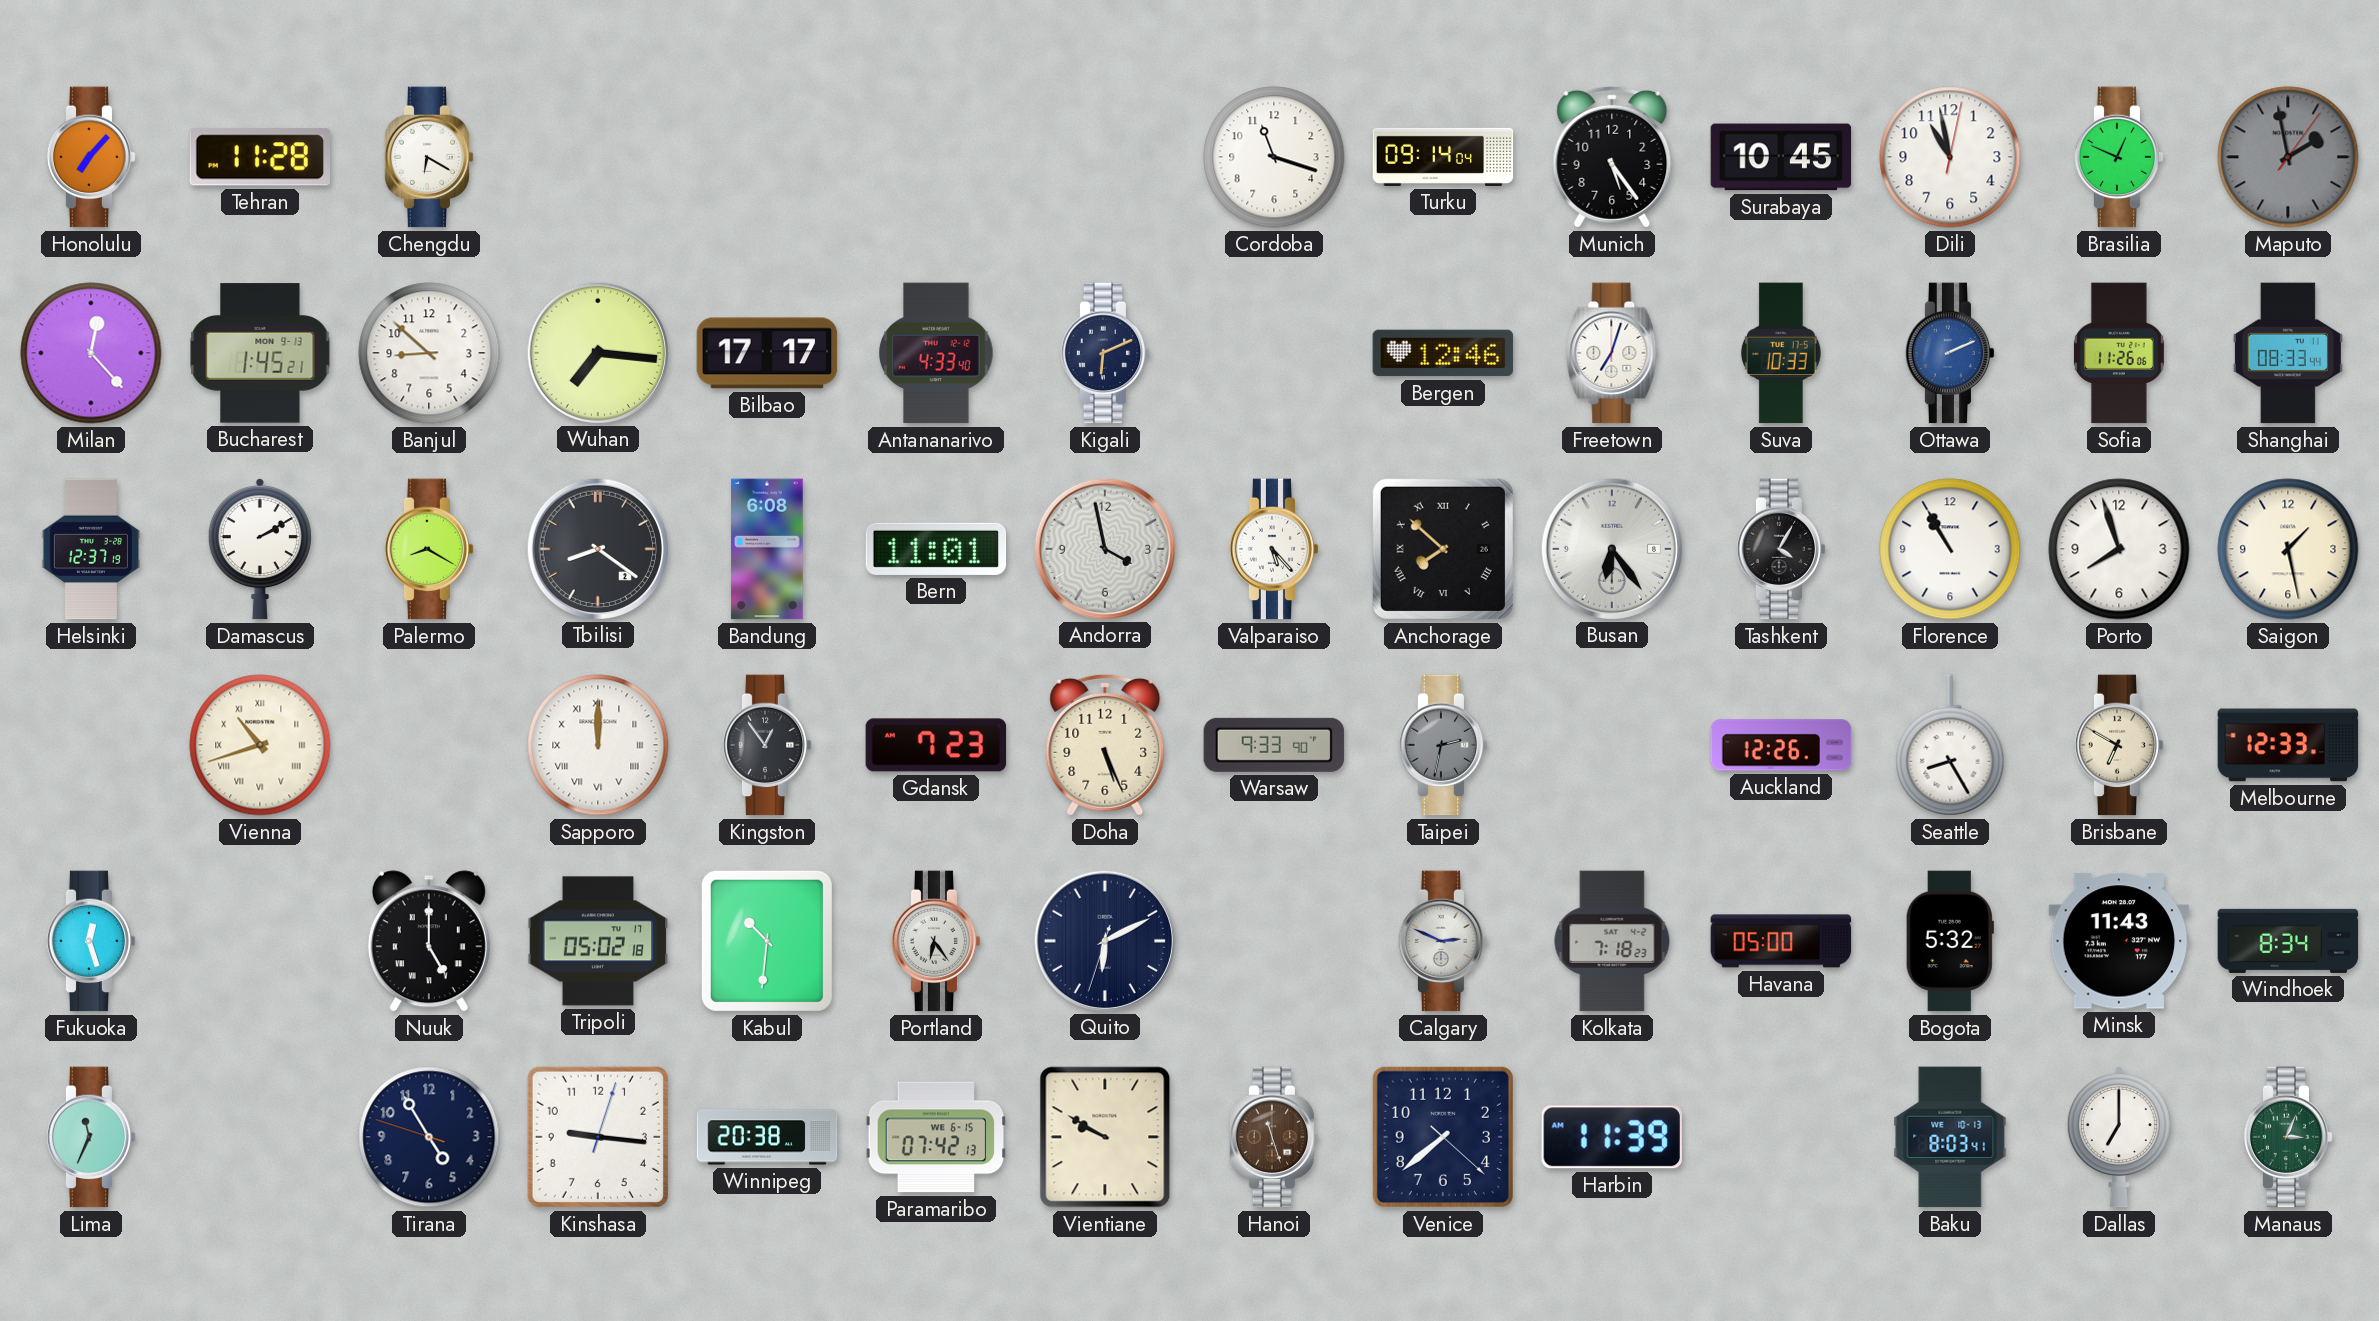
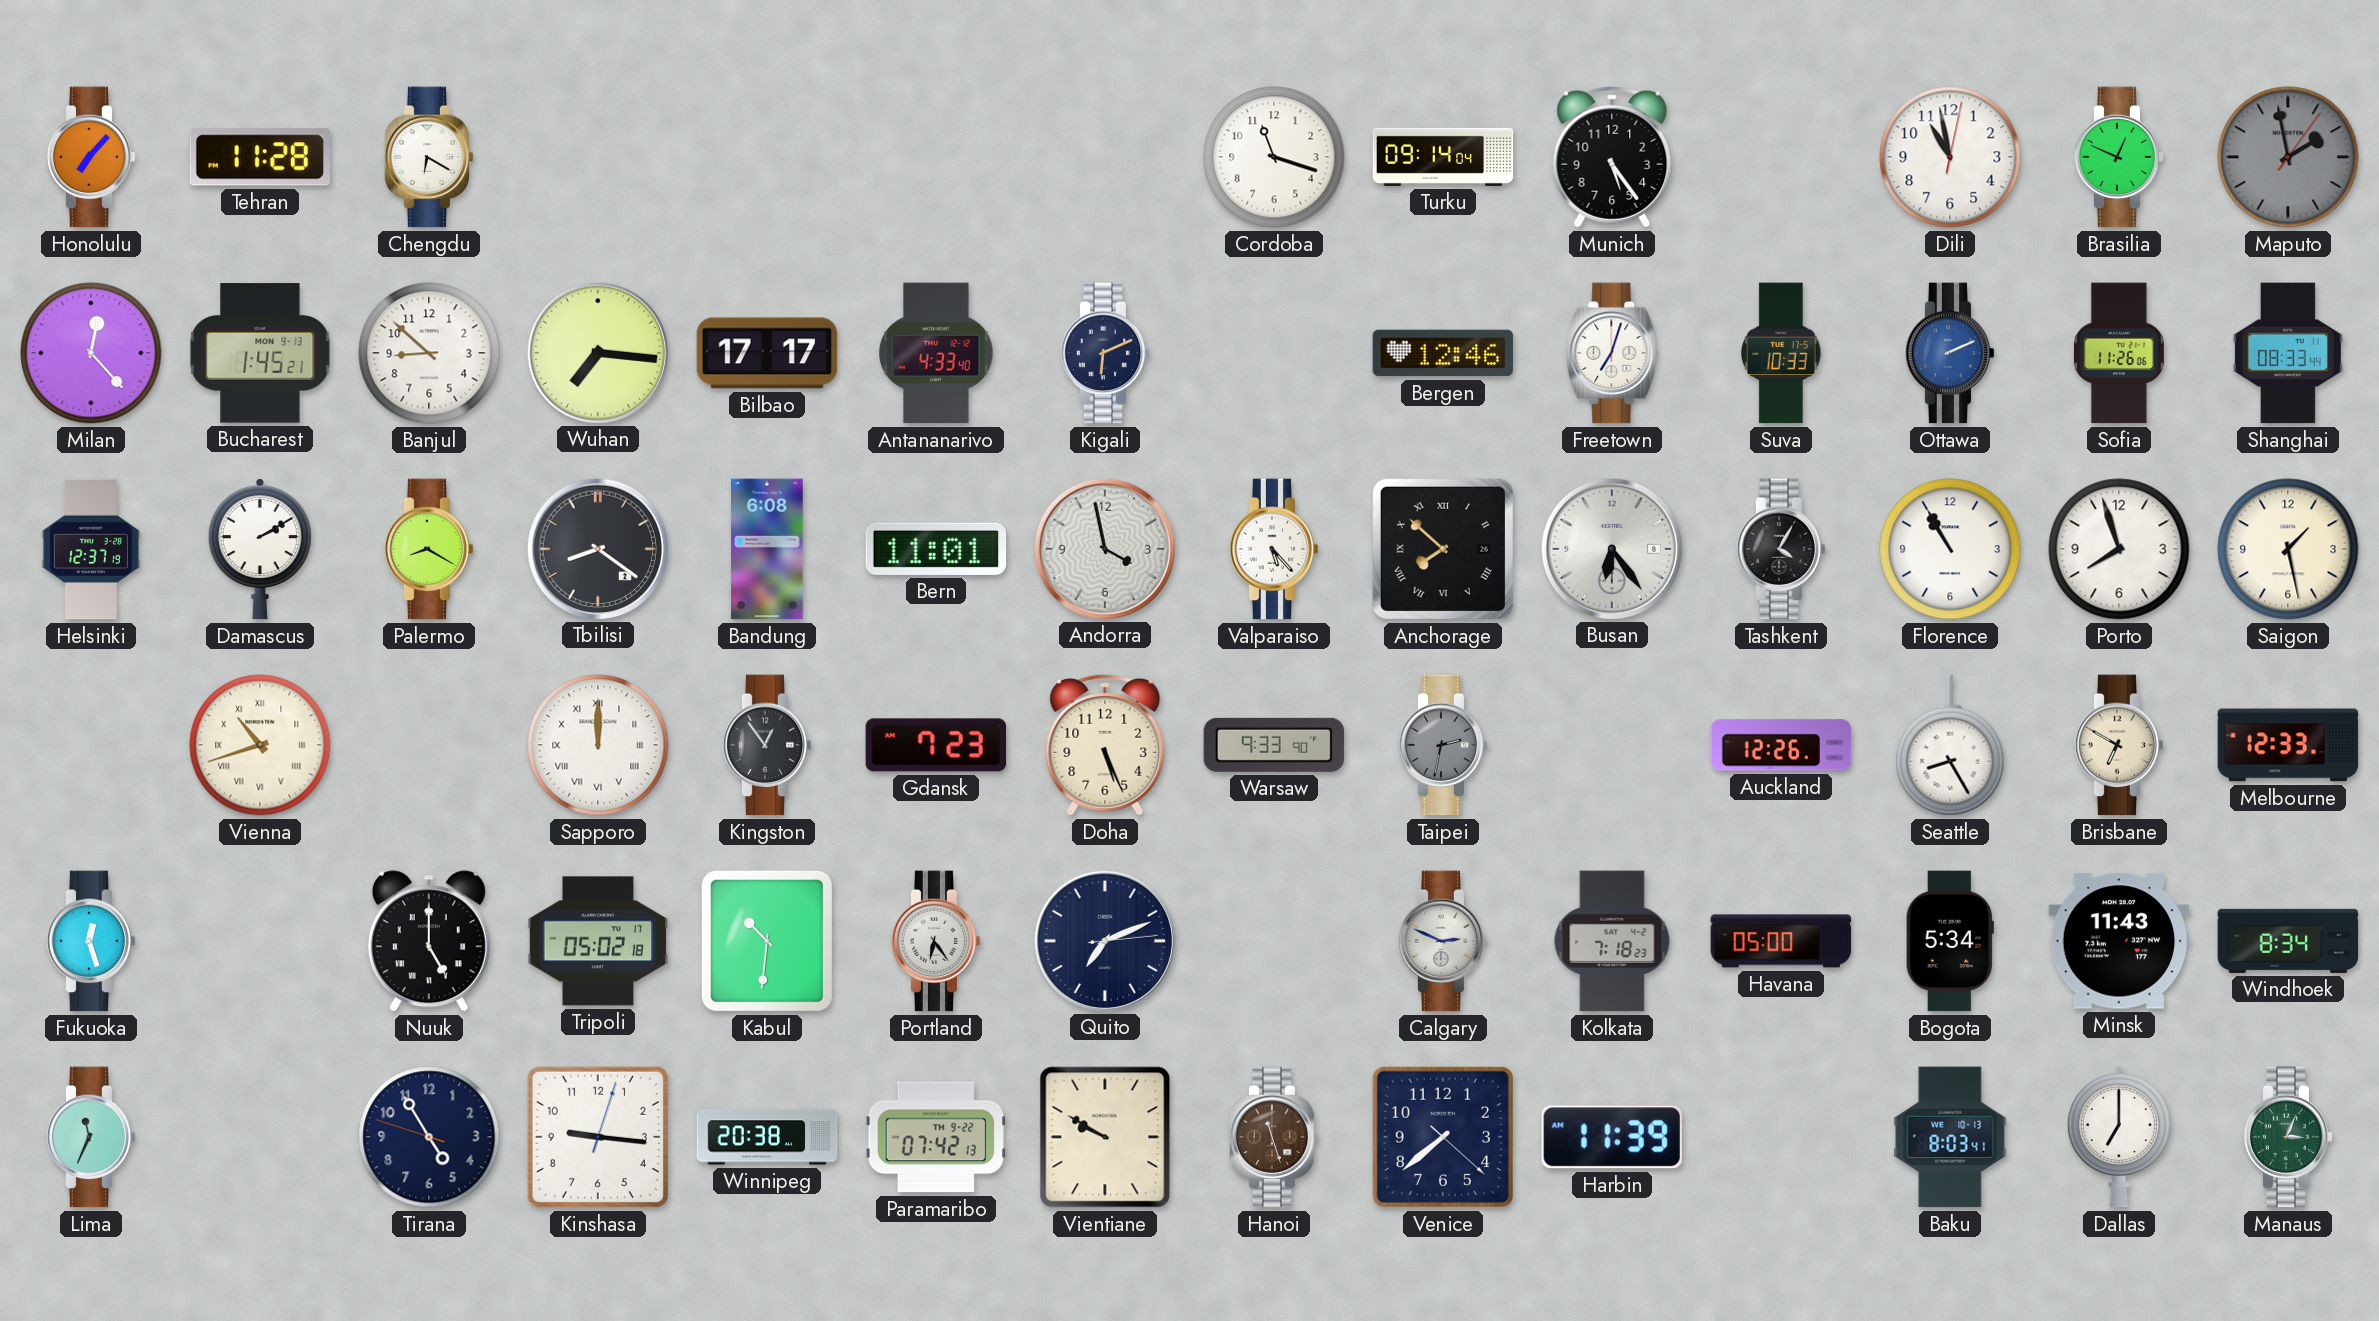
Surabaya: 10:45 -> none
Quito: 6:10 -> 7:11
Bogota: 5:32 -> 5:34
Paramaribo date: WE 6-15 -> TH 9-22
